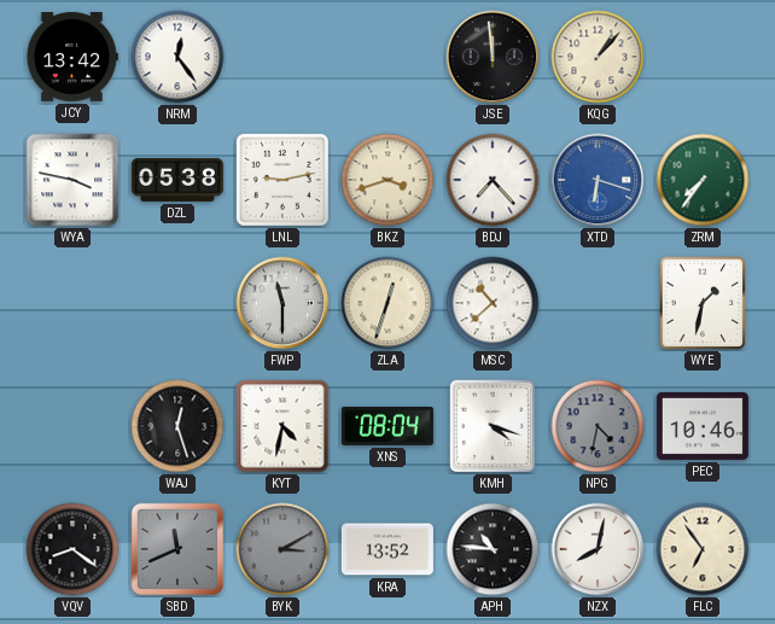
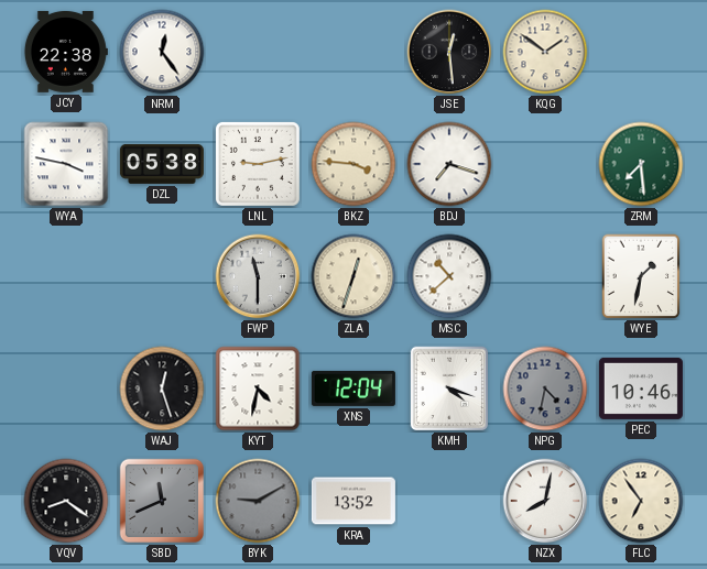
JCY: 13:42 -> 22:38
JSE: 11:59 -> 12:29
KQG: 1:07 -> 1:51
BKZ: 3:42 -> 3:46
BDJ: 7:23 -> 7:18
XTD: 6:18 -> none
ZRM: 7:36 -> 7:29
XNS: 08:04 -> 12:04
BYK: 3:10 -> 9:10
APH: 10:46 -> none
